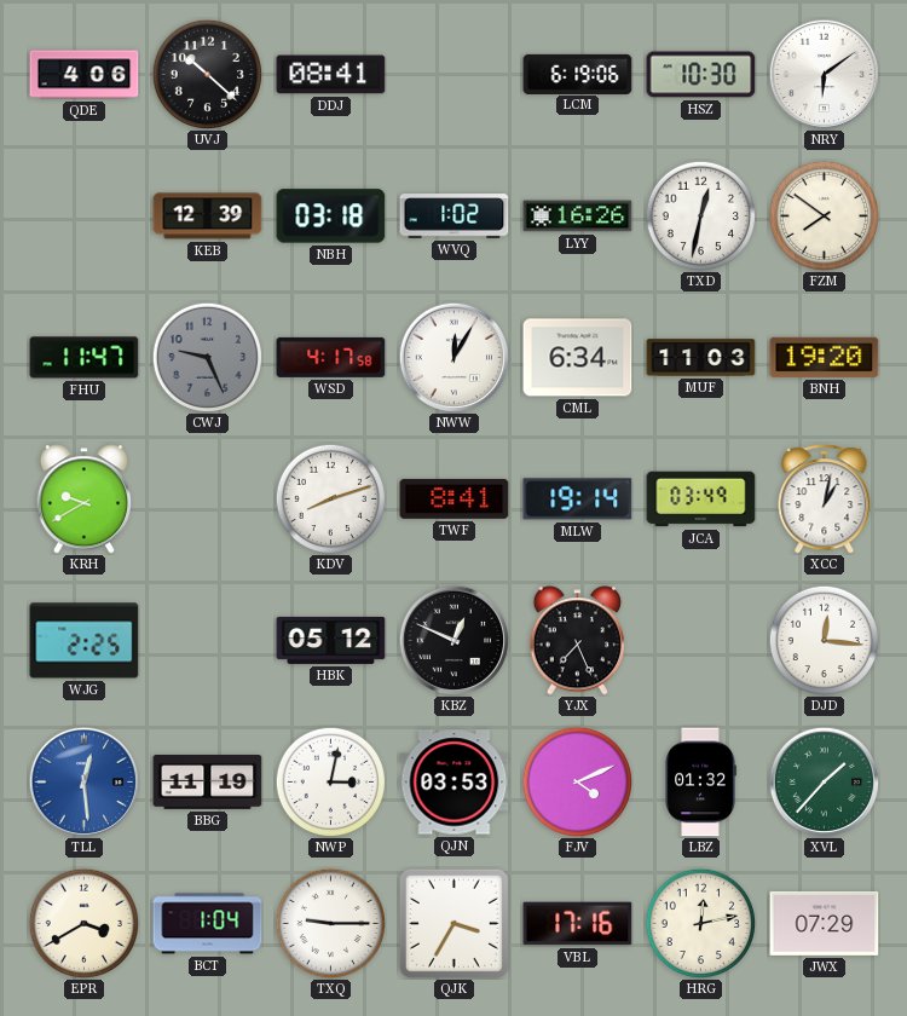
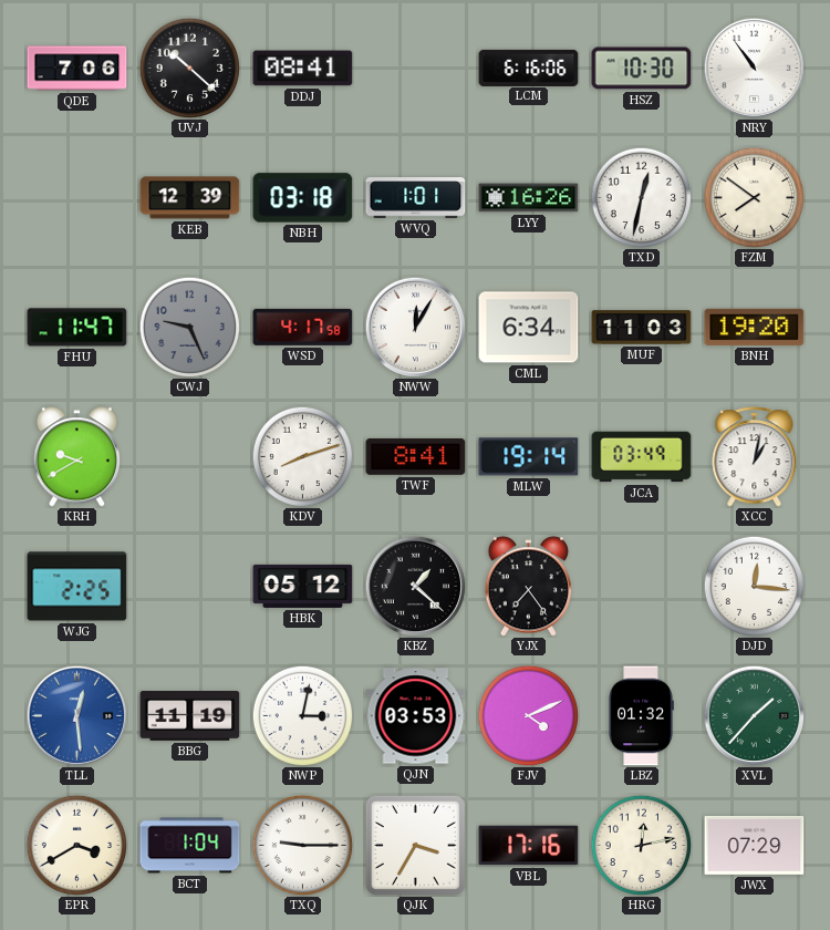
QDE: 4:06 -> 7:06
LCM: 6:19 -> 6:16
NRY: 6:09 -> 10:54
WVQ: 1:02 -> 1:01
KBZ: 12:49 -> 1:22
YJX: 7:26 -> 7:24
